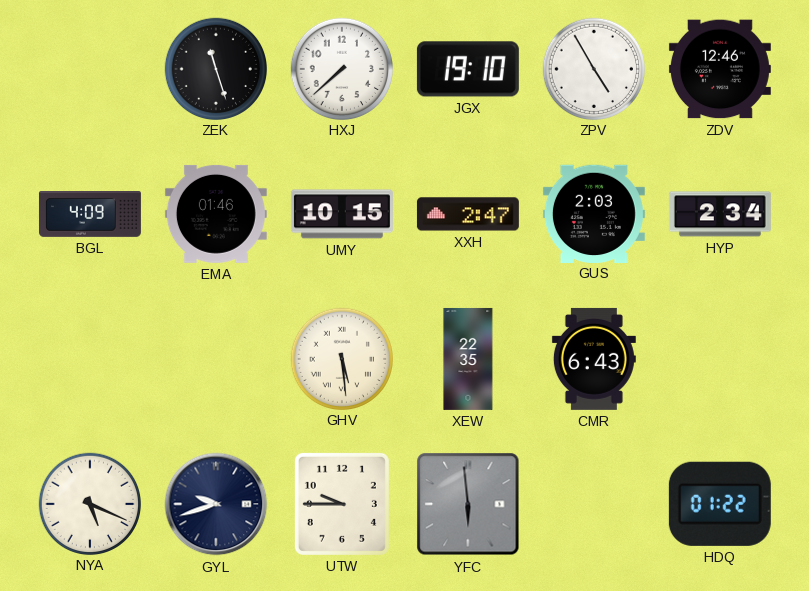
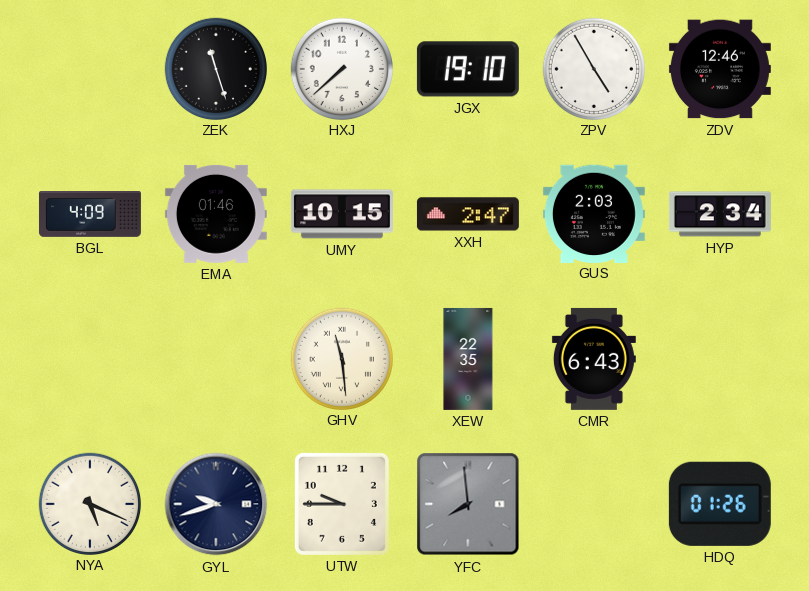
GHV: 5:29 -> 11:29
YFC: 5:59 -> 7:59
HDQ: 01:22 -> 01:26
